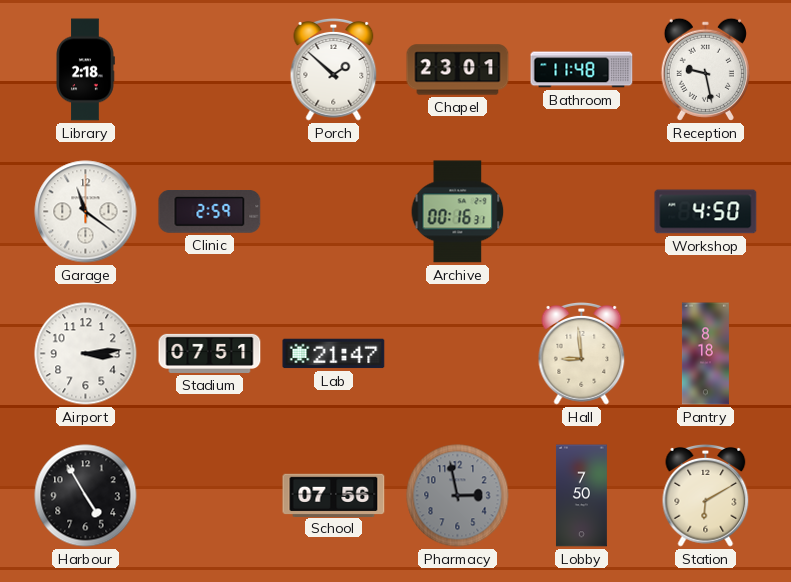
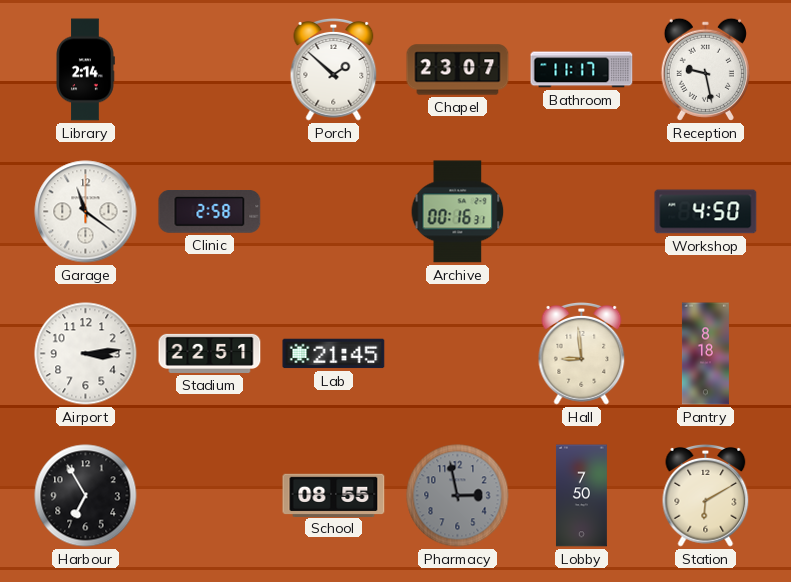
Library: 2:18 -> 2:14
Chapel: 23:01 -> 23:07
Bathroom: 11:48 -> 11:17
Clinic: 2:59 -> 2:58
Stadium: 07:51 -> 22:51
Lab: 21:47 -> 21:45
Harbour: 4:55 -> 6:55
School: 07:56 -> 08:55
